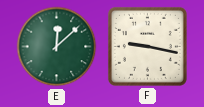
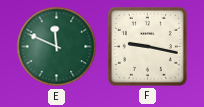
E: 12:08 -> 11:49
